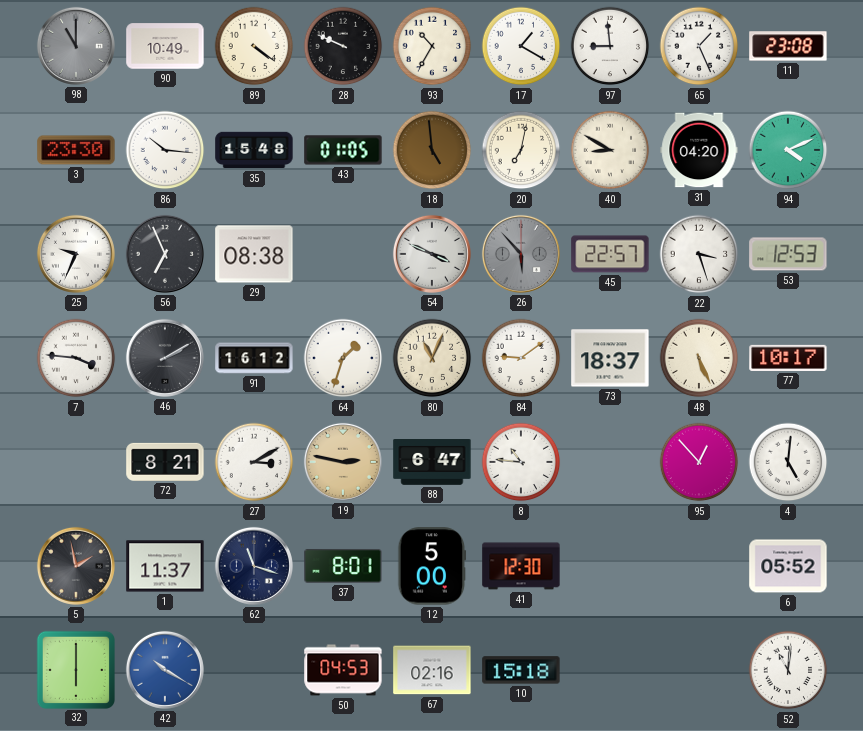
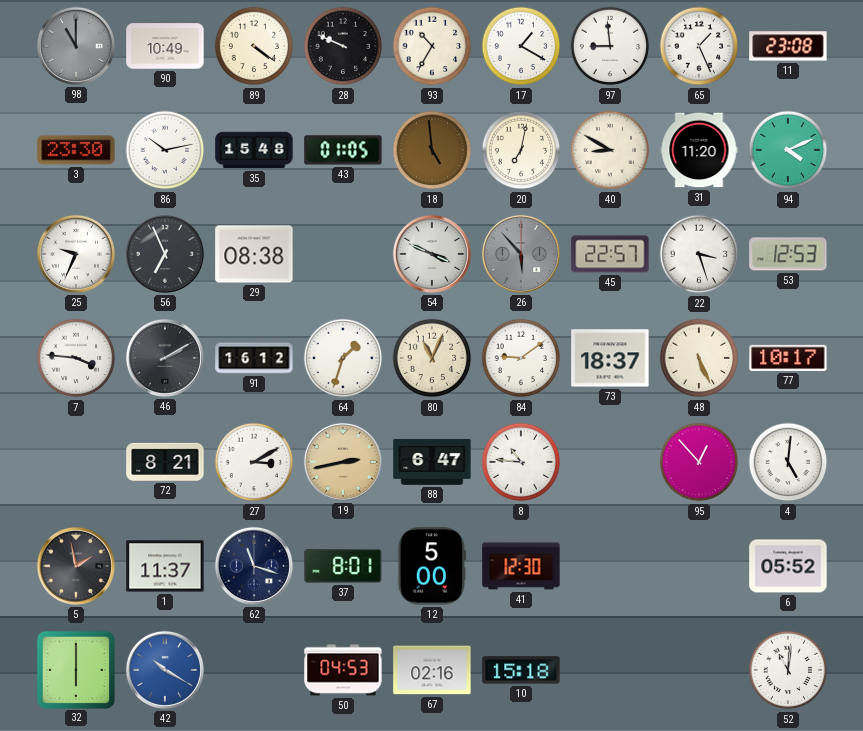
86: 10:16 -> 10:13
31: 04:20 -> 11:20
19: 2:47 -> 2:43
